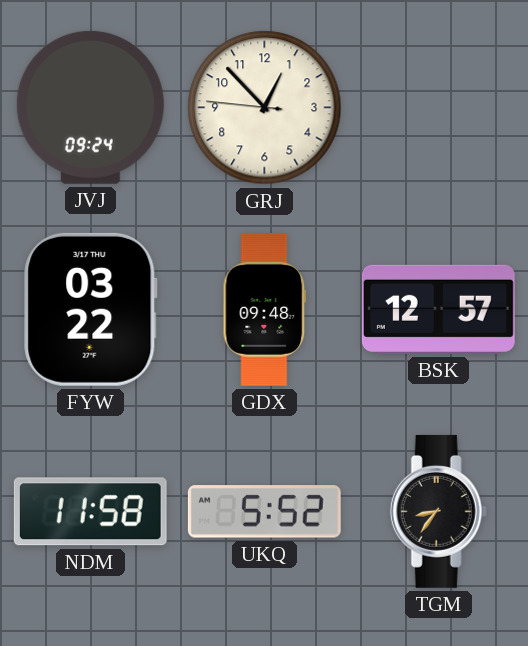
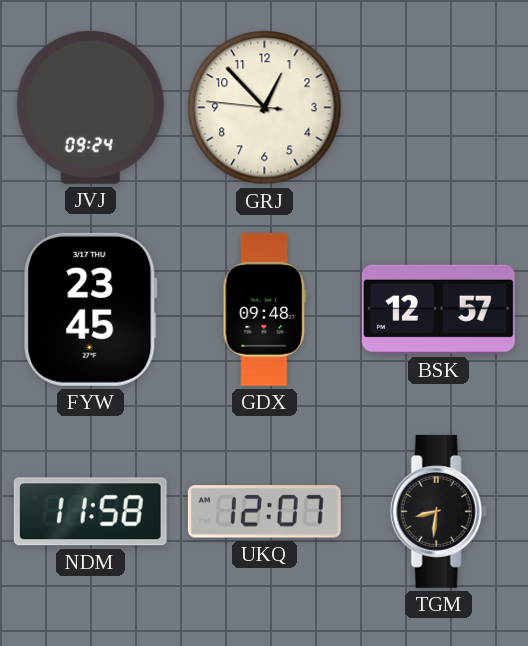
FYW: 03:22 -> 23:45
UKQ: 5:52 -> 12:07
TGM: 8:36 -> 8:31
